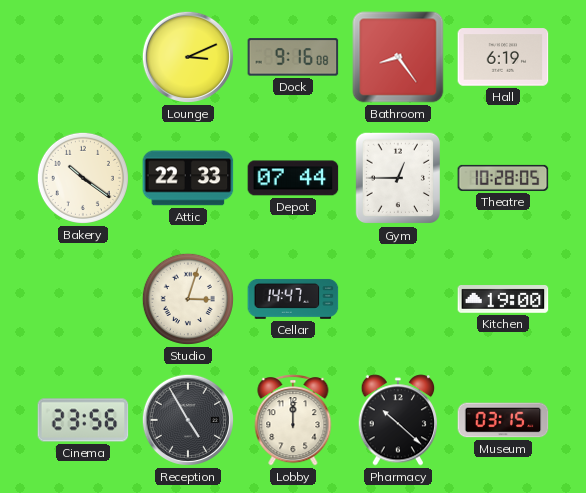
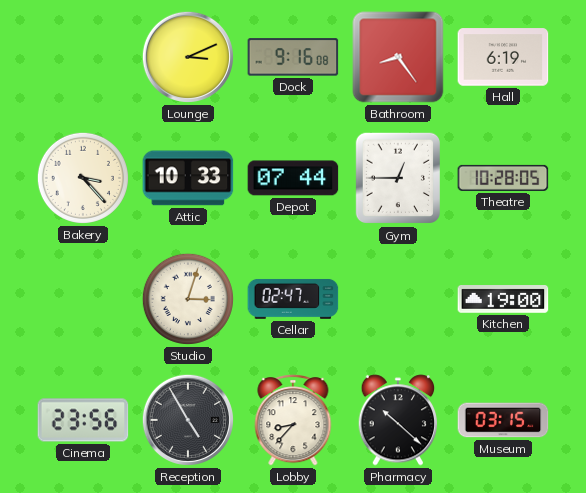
Bakery: 10:21 -> 3:23
Attic: 22:33 -> 10:33
Cellar: 14:47 -> 02:47
Lobby: 12:00 -> 8:37
